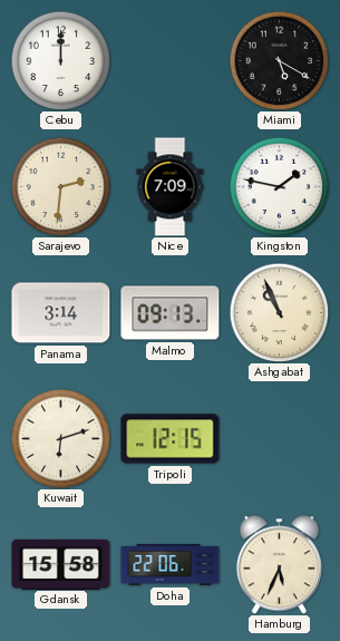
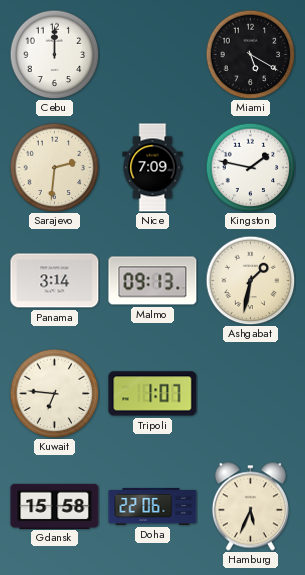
Ashgabat: 10:56 -> 1:32
Kuwait: 6:12 -> 6:46
Tripoli: 12:15 -> 1:07
